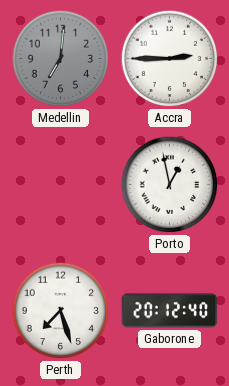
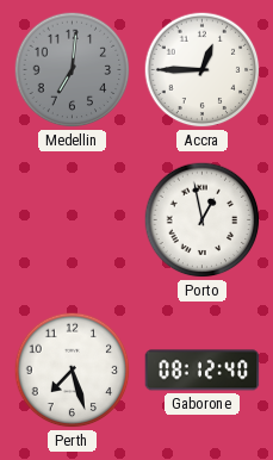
Accra: 2:45 -> 12:45
Gaborone: 20:12 -> 08:12
